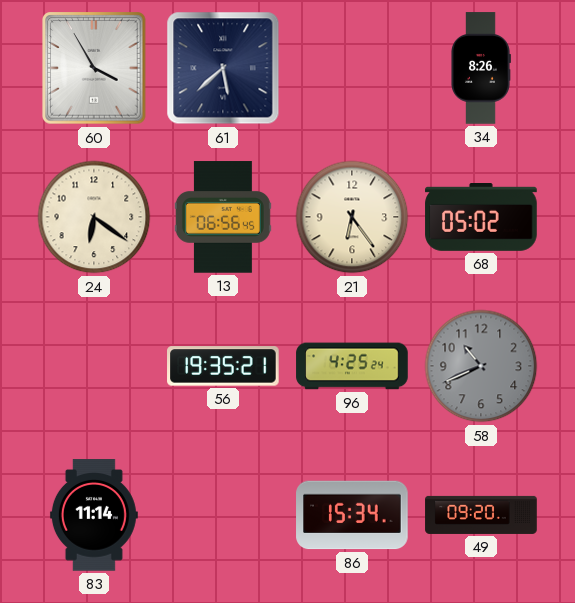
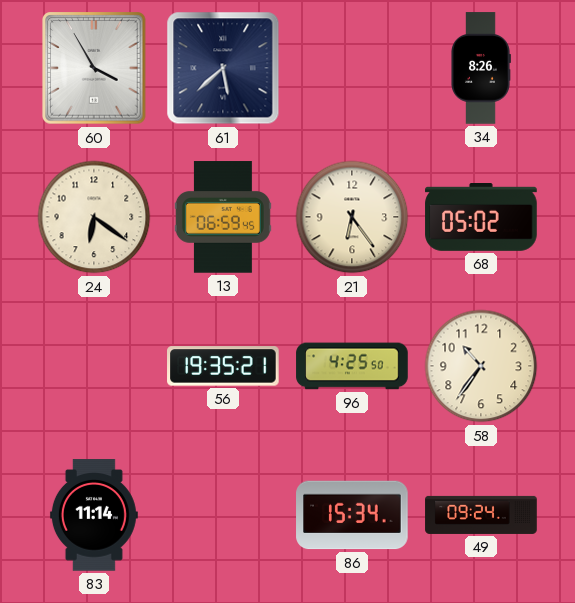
13: 06:56 -> 06:59
96: 4:25:24 -> 4:25:50
58: 10:41 -> 10:36
58 dial: grey -> cream
49: 09:20 -> 09:24
